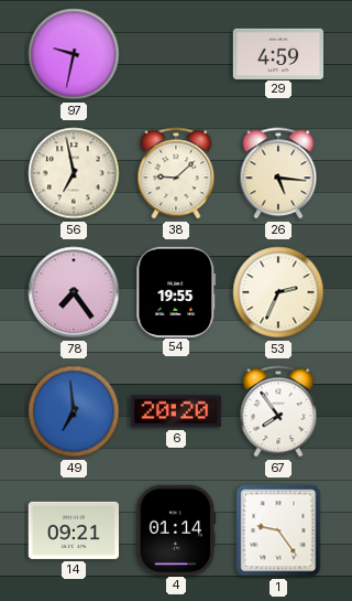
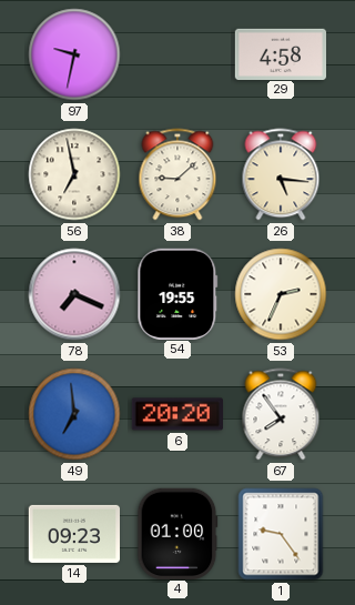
29: 4:59 -> 4:58
78: 7:24 -> 7:19
14: 09:21 -> 09:23
4: 01:14 -> 01:00
